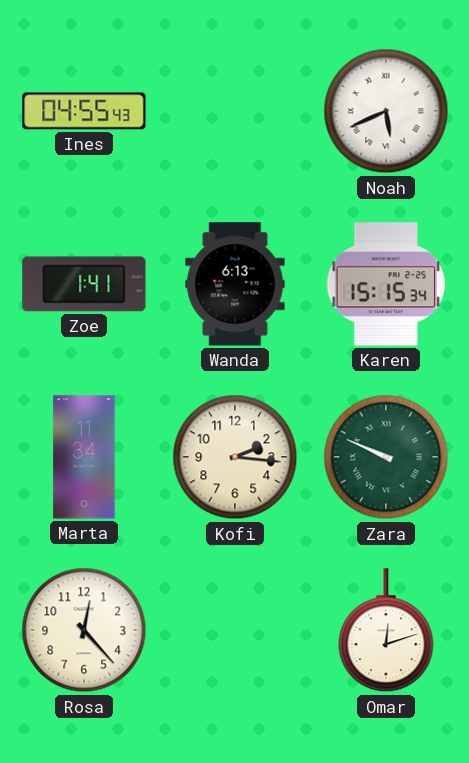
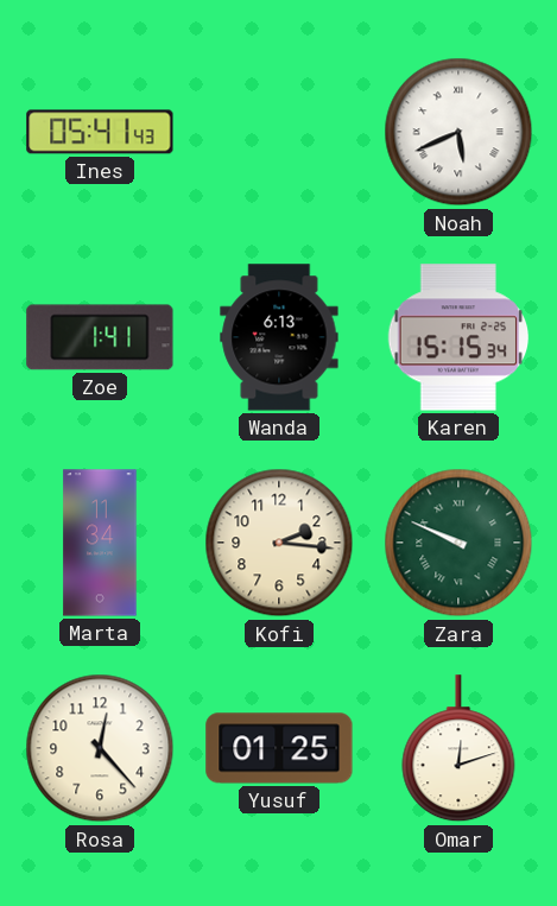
Ines: 04:55 -> 05:41
Yusuf: none -> 01:25
